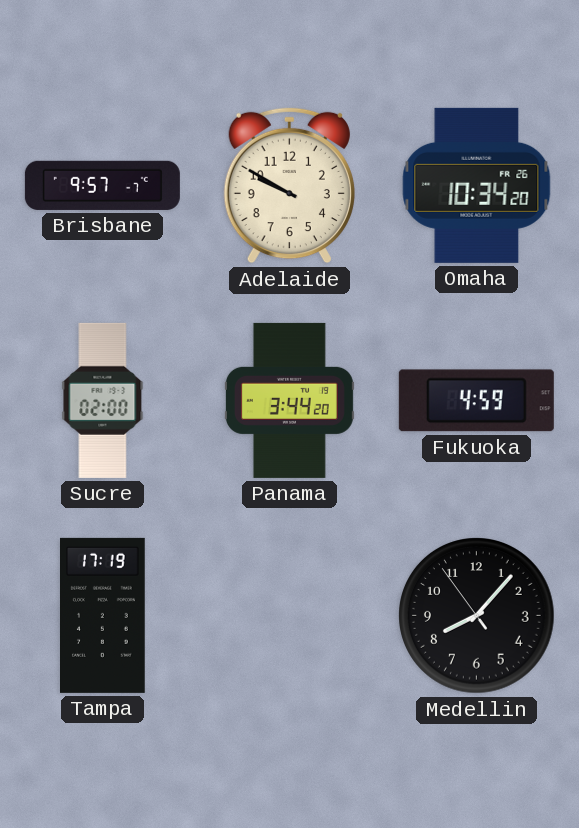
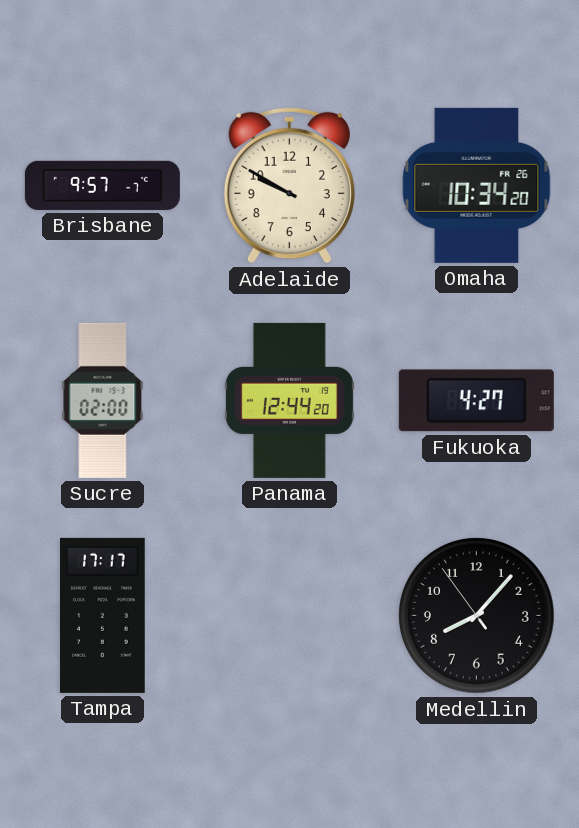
Panama: 3:44 -> 12:44
Fukuoka: 4:59 -> 4:27
Tampa: 17:19 -> 17:17
